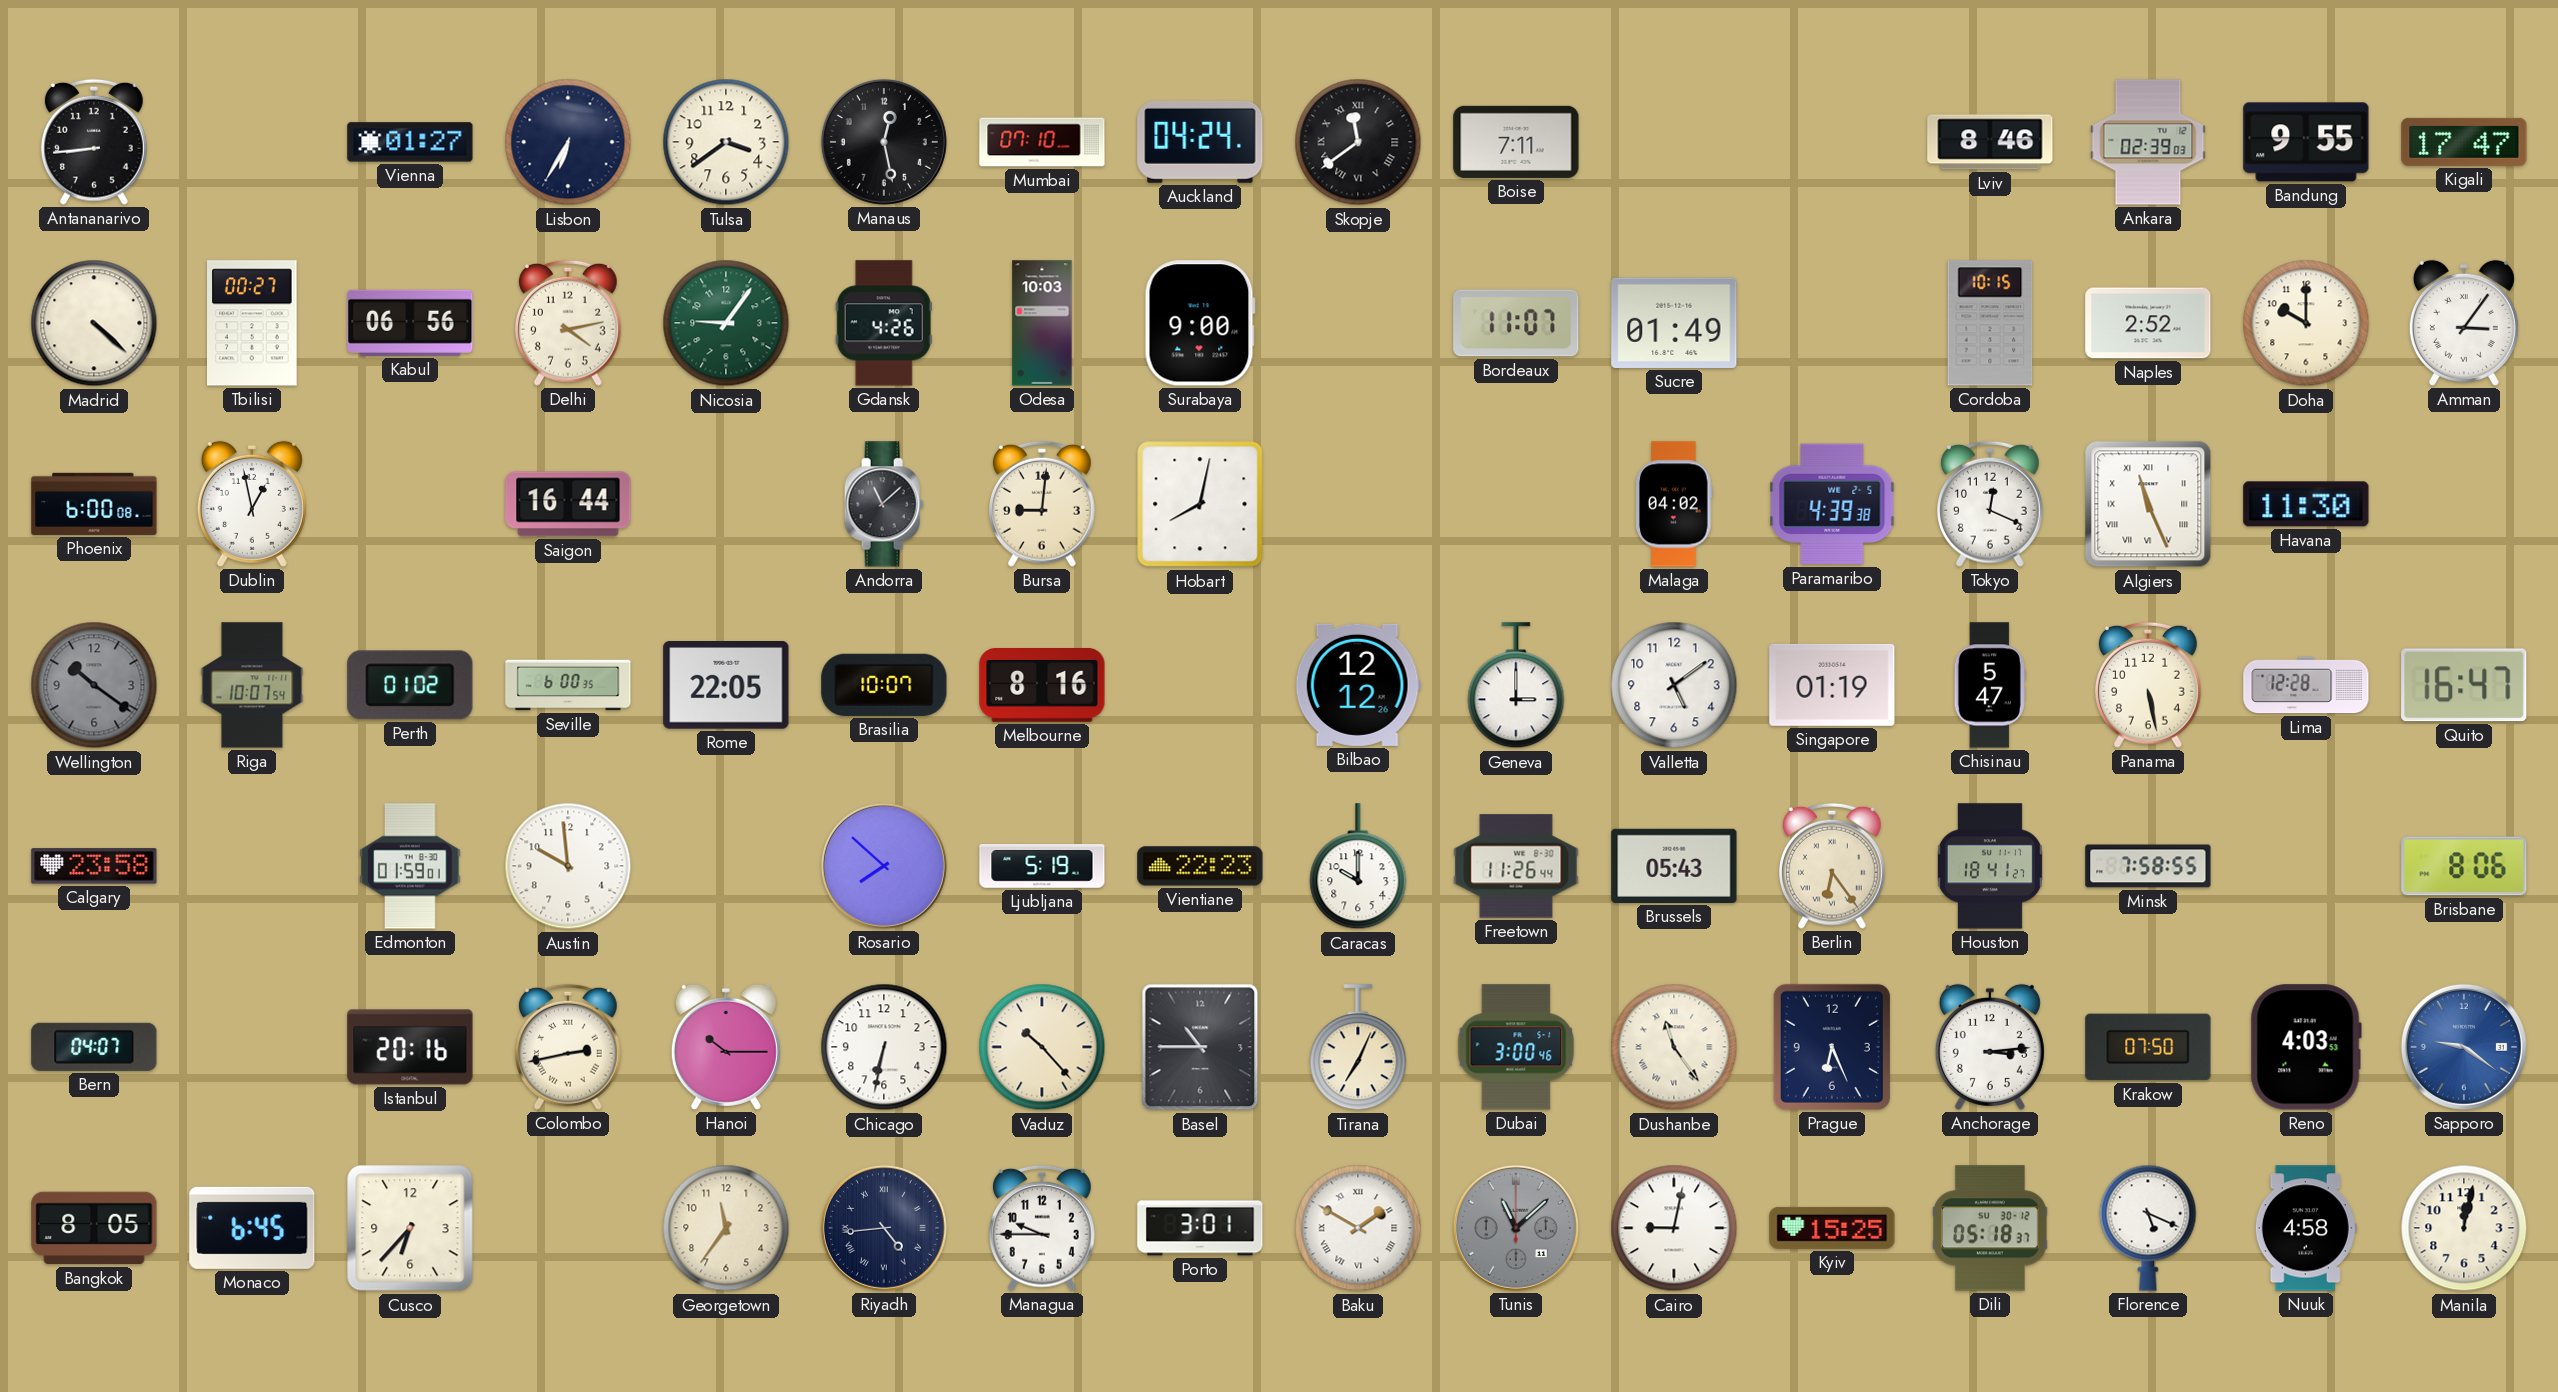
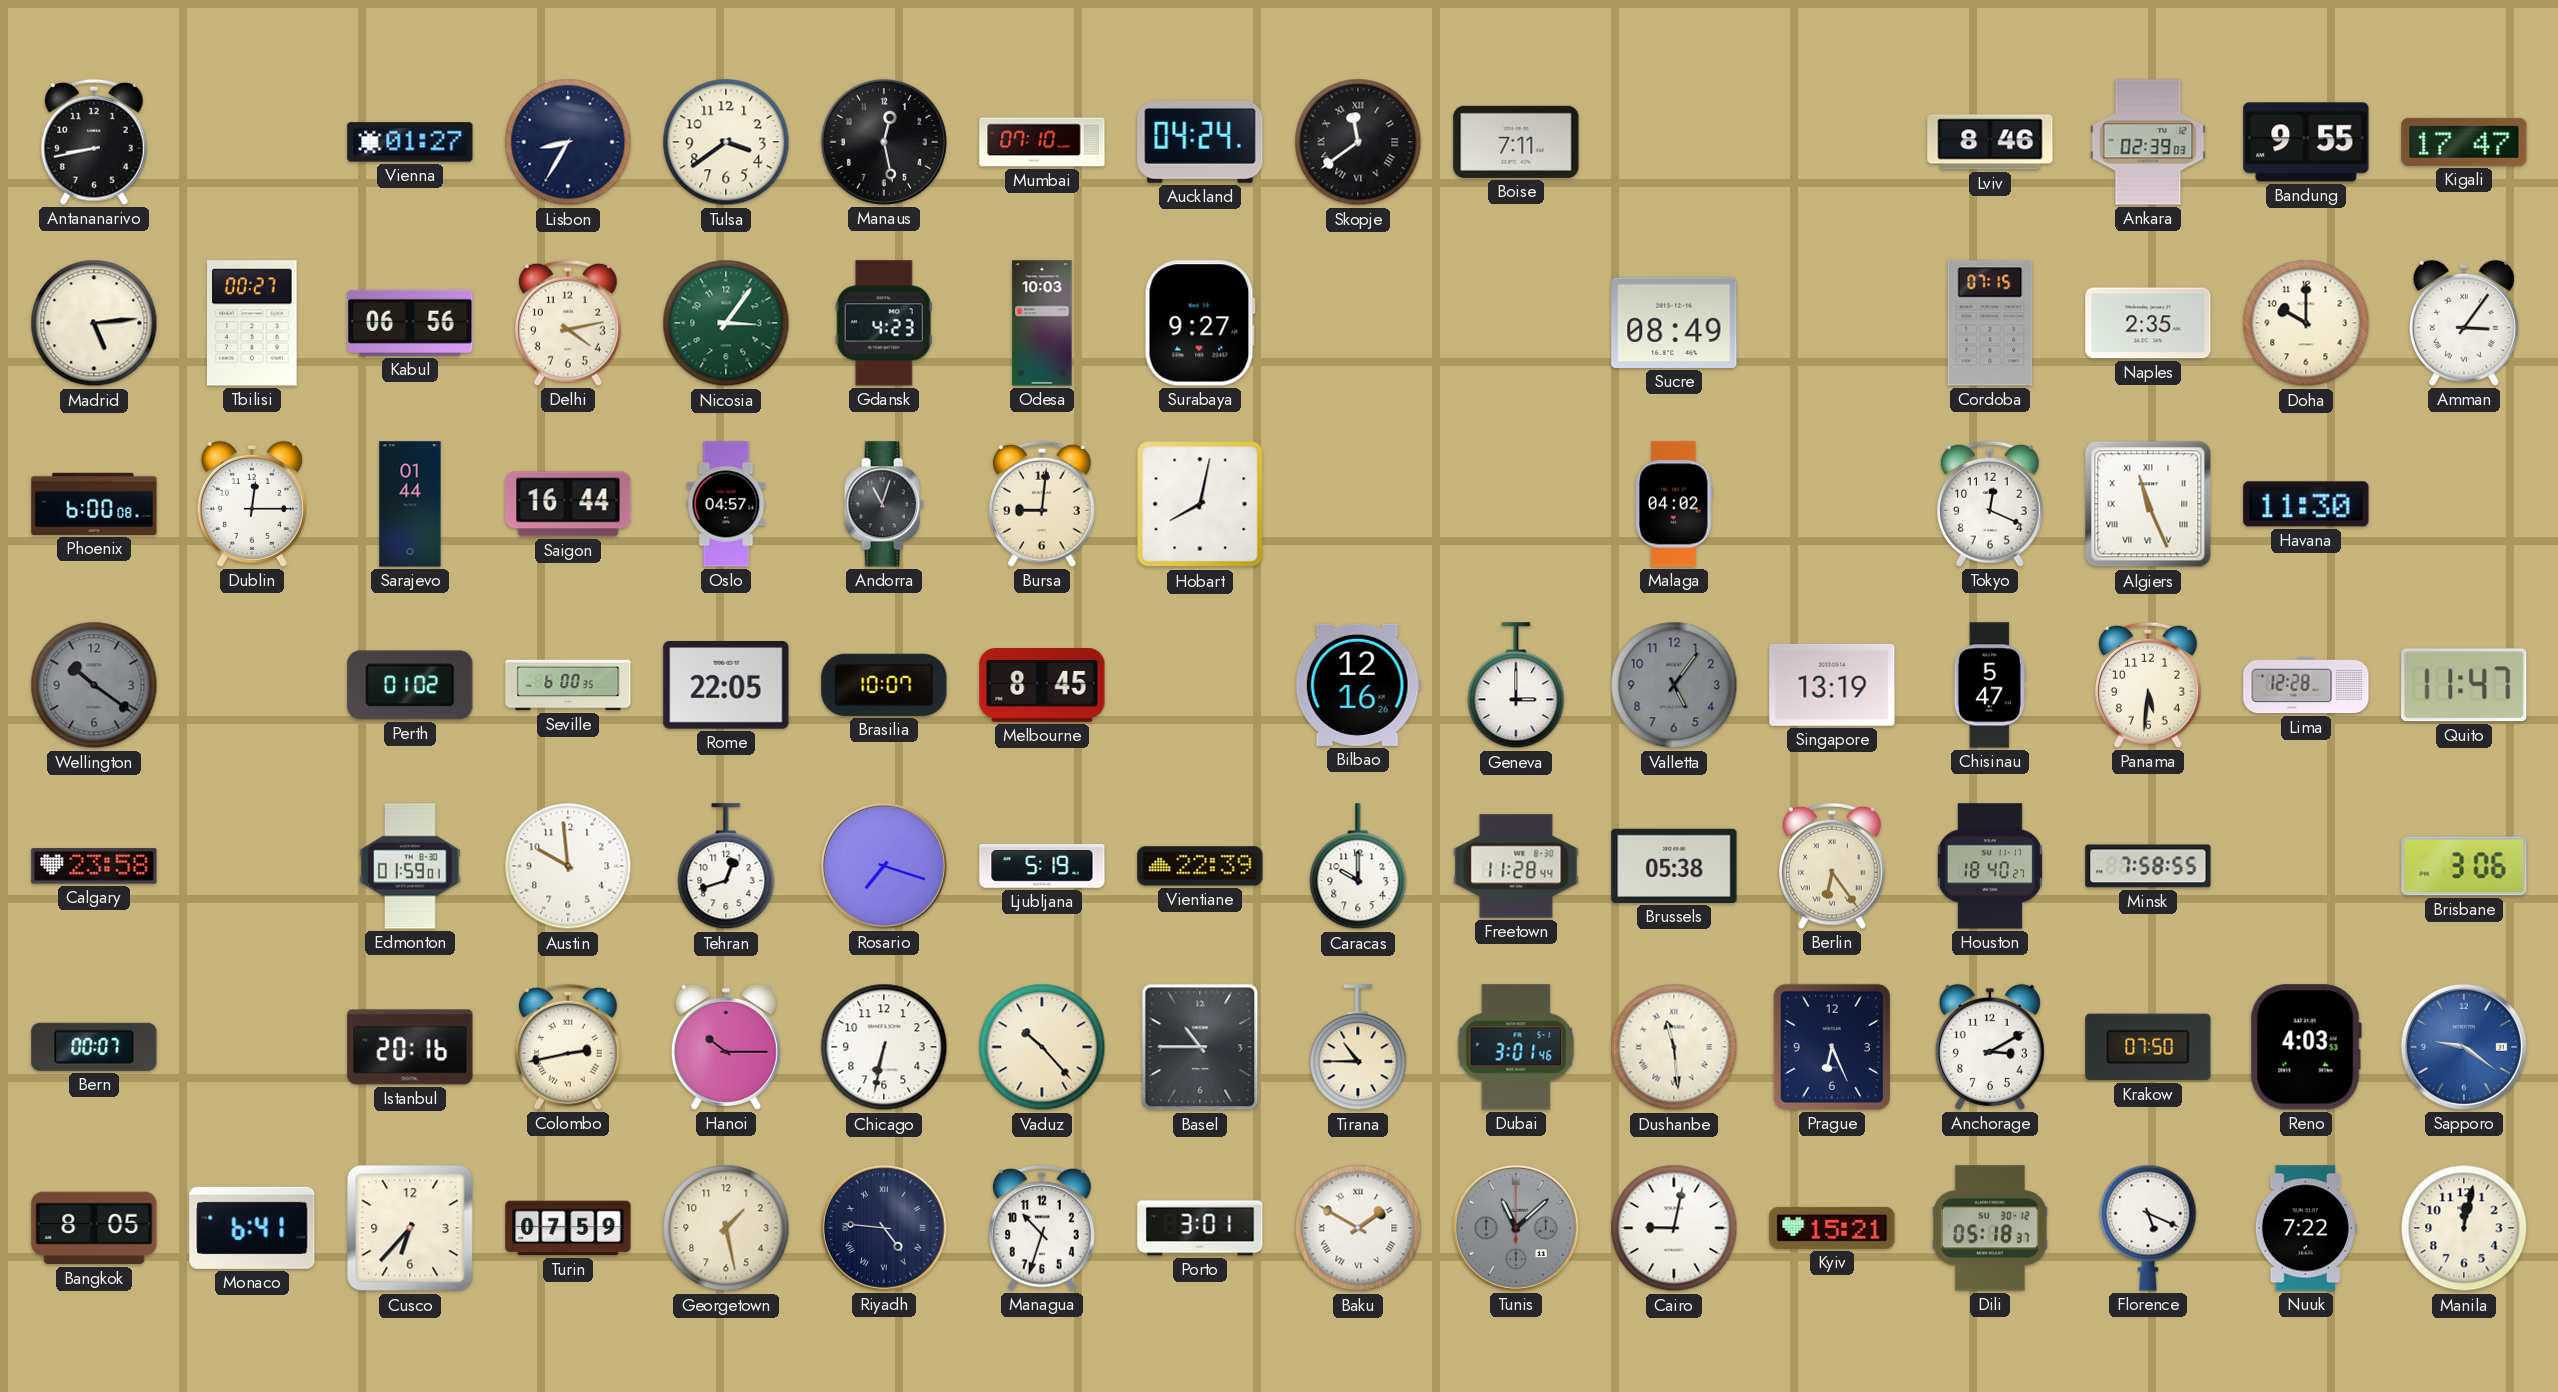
Antananarivo: 8:44 -> 8:43
Lisbon: 6:35 -> 8:35
Madrid: 4:22 -> 5:14
Nicosia: 9:06 -> 3:06
Gdansk: 4:26 -> 4:23
Surabaya: 9:00 -> 9:27
Bordeaux: 11:07 -> none
Sucre: 01:49 -> 08:49
Cordoba: 10:15 -> 07:15
Naples: 2:52 -> 2:35
Dublin: 12:58 -> 12:15
Sarajevo: none -> 01:44
Oslo: none -> 04:57
Andorra: 11:08 -> 11:03
Paramaribo: 4:39 -> none
Riga: 10:07 -> none
Melbourne: 8:16 -> 8:45
Bilbao: 12:12 -> 12:16
Valletta: 5:09 -> 5:06
Valletta dial: white -> grey
Singapore: 01:19 -> 13:19
Panama: 5:28 -> 5:31
Quito: 16:47 -> 11:47
Tehran: none -> 12:42
Rosario: 7:52 -> 7:18
Vientiane: 22:23 -> 22:39
Freetown: 11:26 -> 11:28
Brussels: 05:43 -> 05:38
Houston: 18:41 -> 18:40
Brisbane: 8:06 -> 3:06
Bern: 04:07 -> 00:07
Tirana: 7:04 -> 10:45
Dubai: 3:00 -> 3:01
Dushanbe: 11:24 -> 11:29
Anchorage: 3:14 -> 3:10
Monaco: 6:45 -> 6:41
Turin: none -> 07:59
Georgetown: 11:36 -> 1:28
Riyadh: 4:44 -> 4:46
Managua: 9:45 -> 10:33
Kyiv: 15:25 -> 15:21
Nuuk: 4:58 -> 7:22
